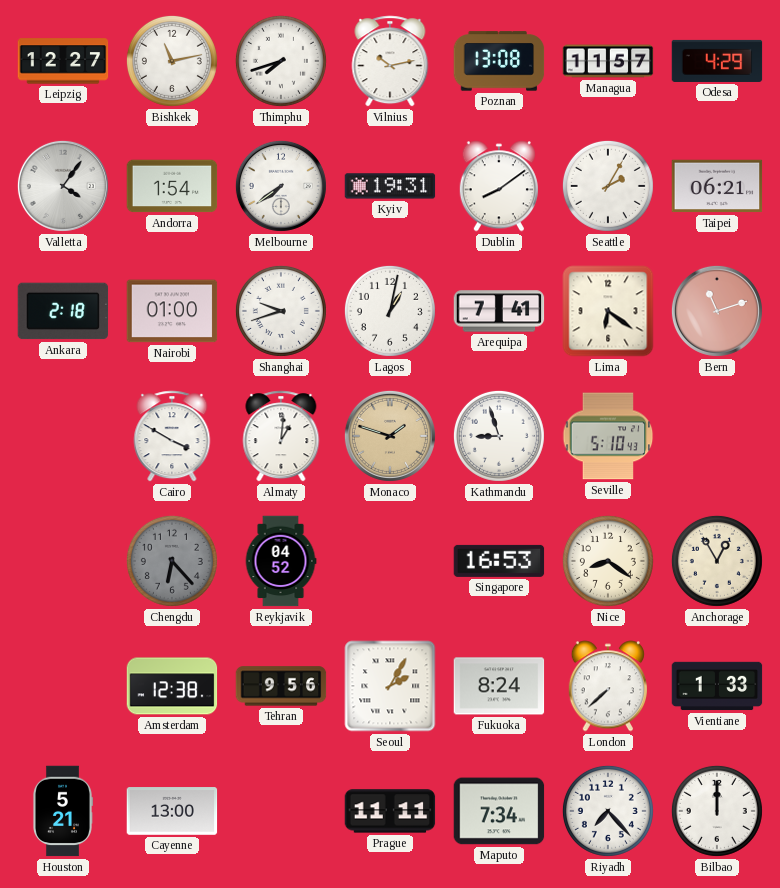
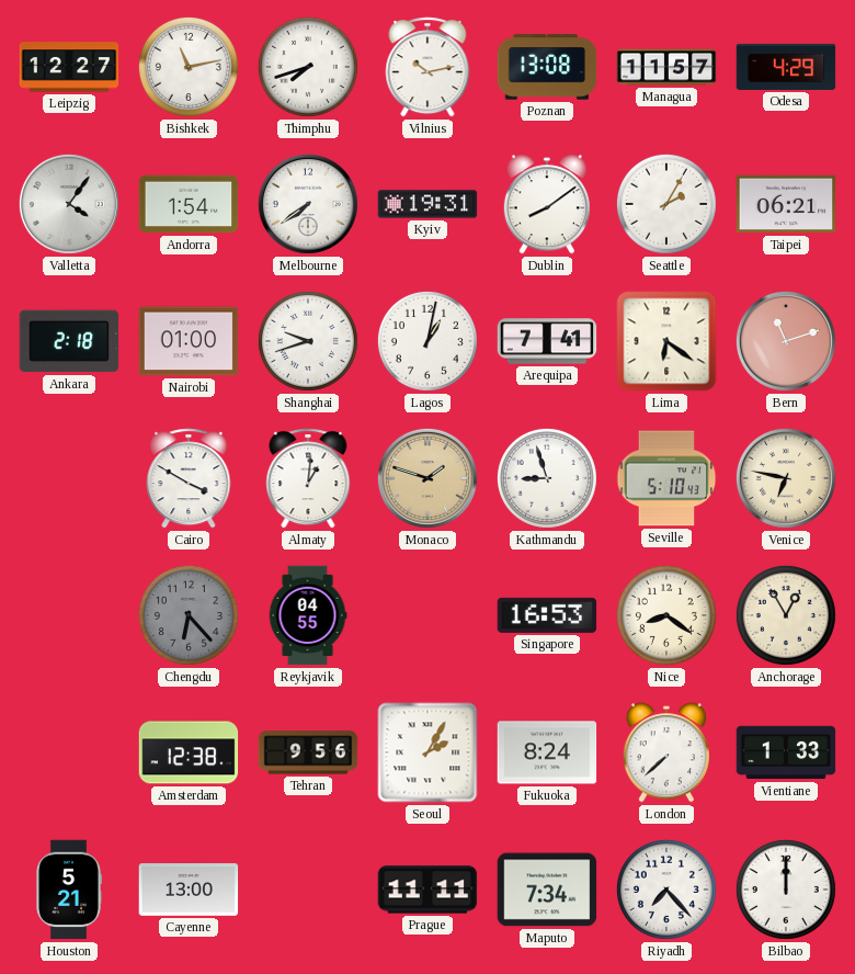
Venice: none -> 6:47
Reykjavik: 04:52 -> 04:55
